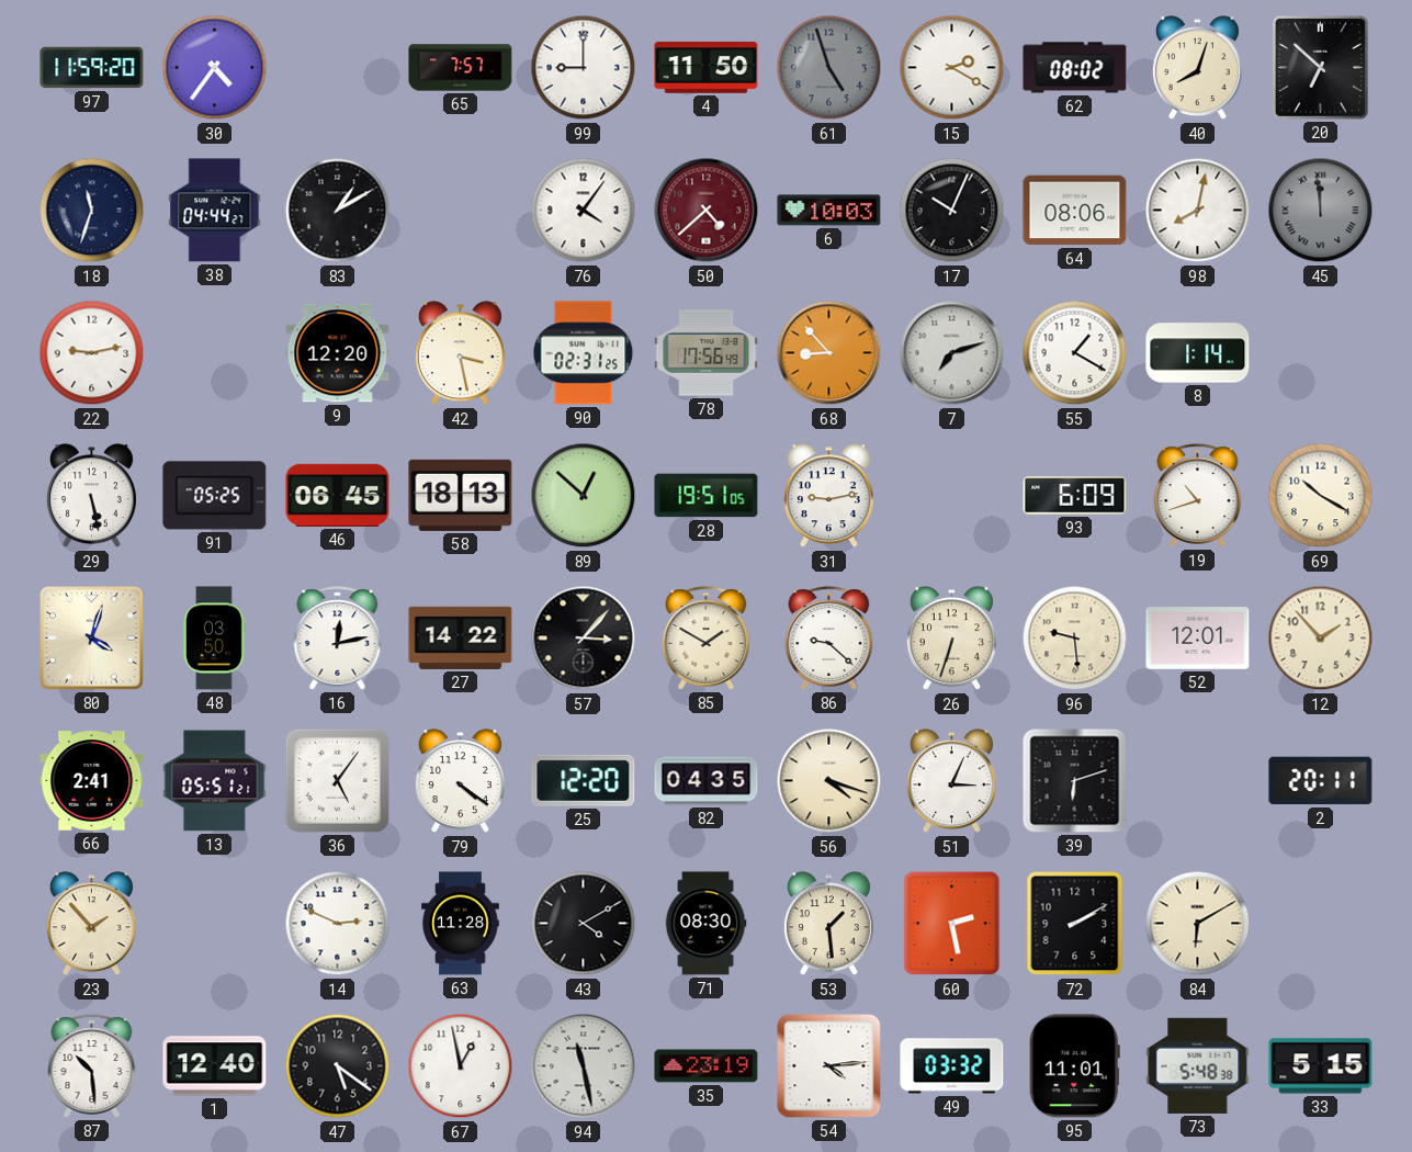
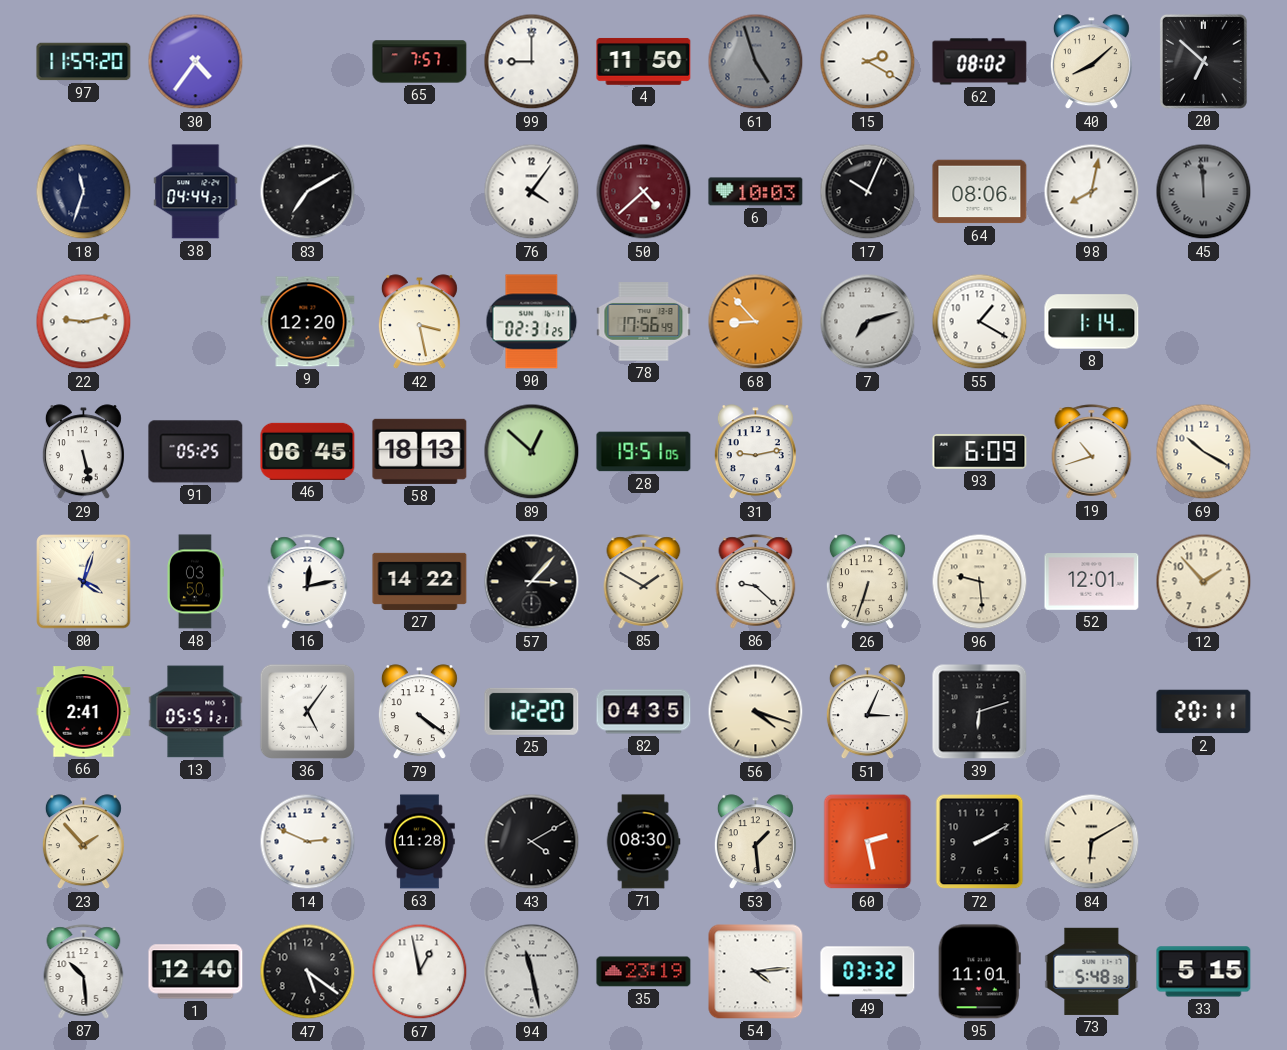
40: 8:03 -> 8:08
83: 1:10 -> 7:10
